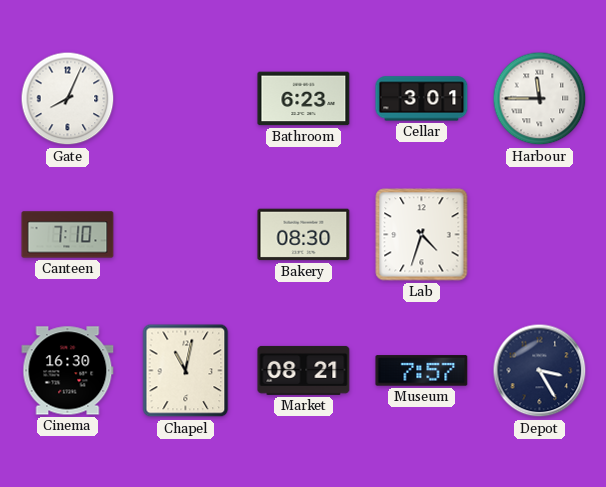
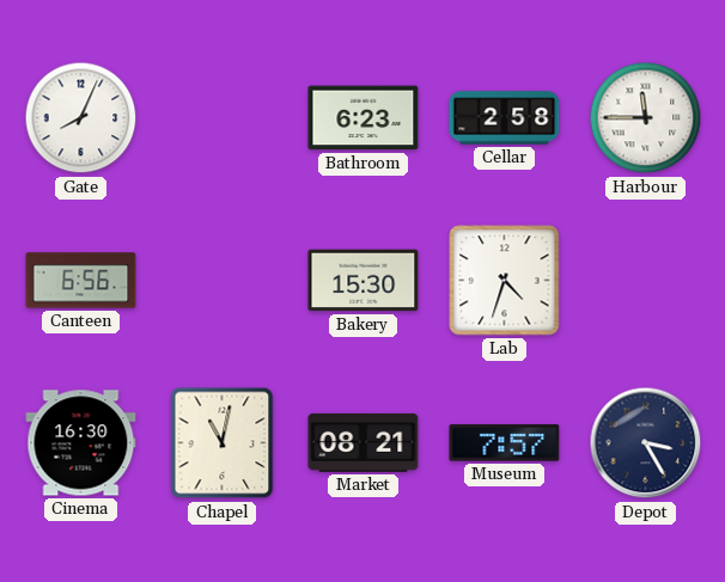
Cellar: 3:01 -> 2:58
Canteen: 7:10 -> 6:56
Bakery: 08:30 -> 15:30
